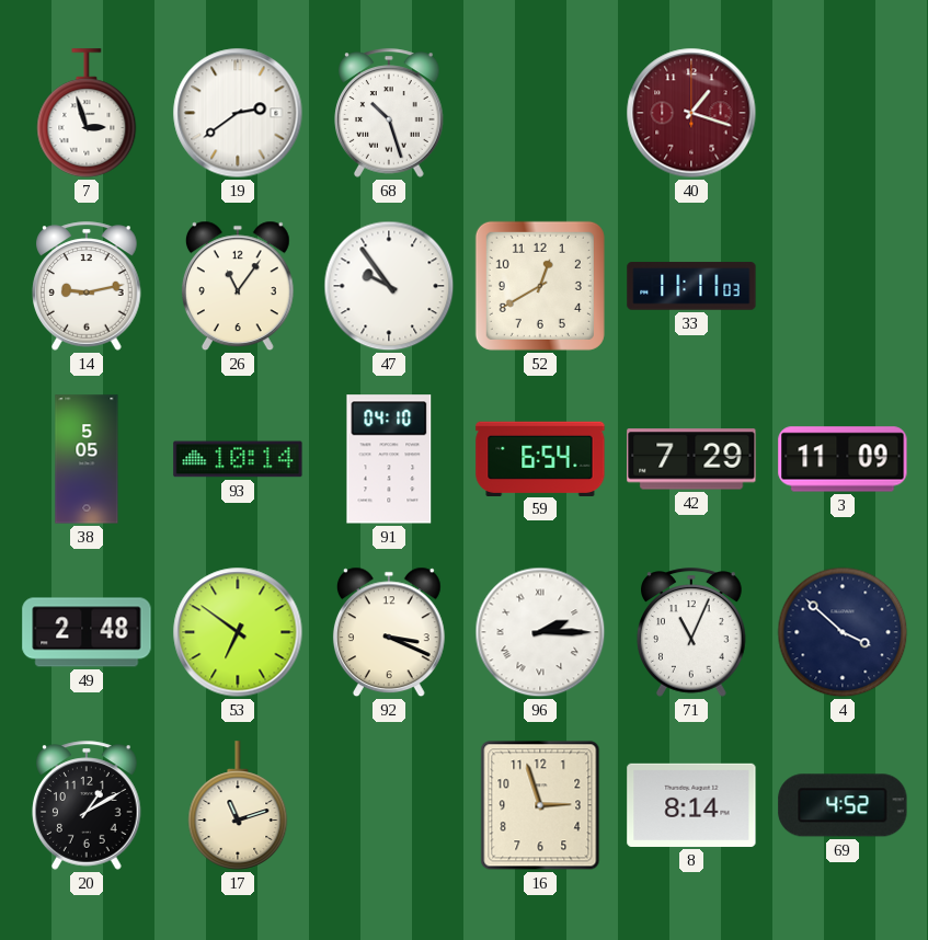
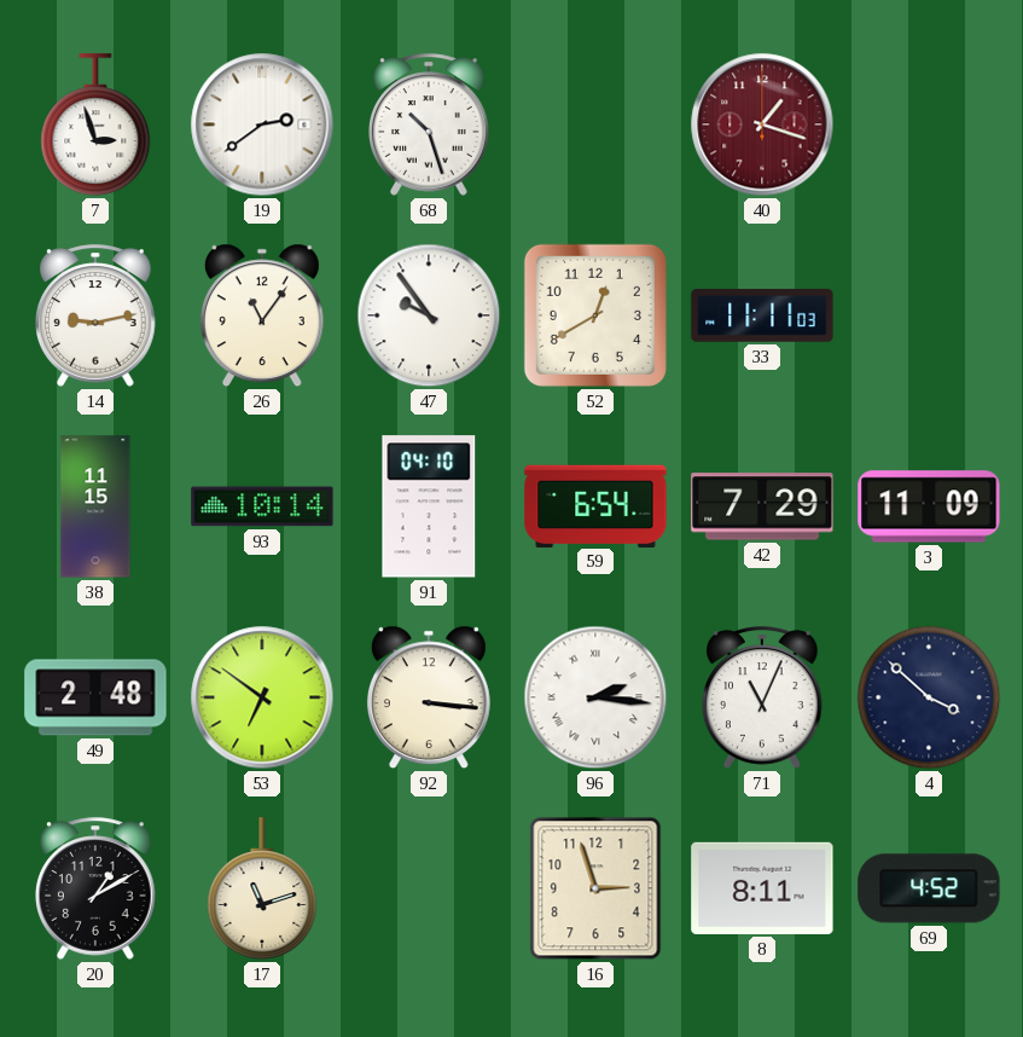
38: 5:05 -> 11:15
92: 3:19 -> 3:16
96: 2:15 -> 2:16
8: 8:14 -> 8:11
